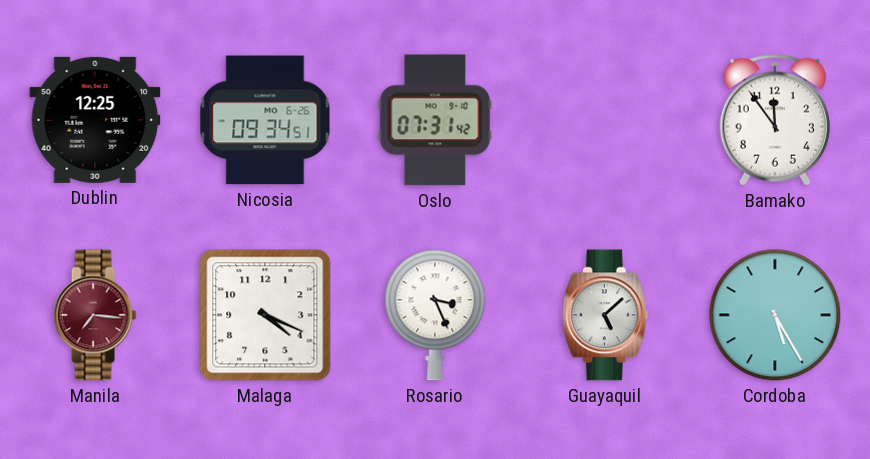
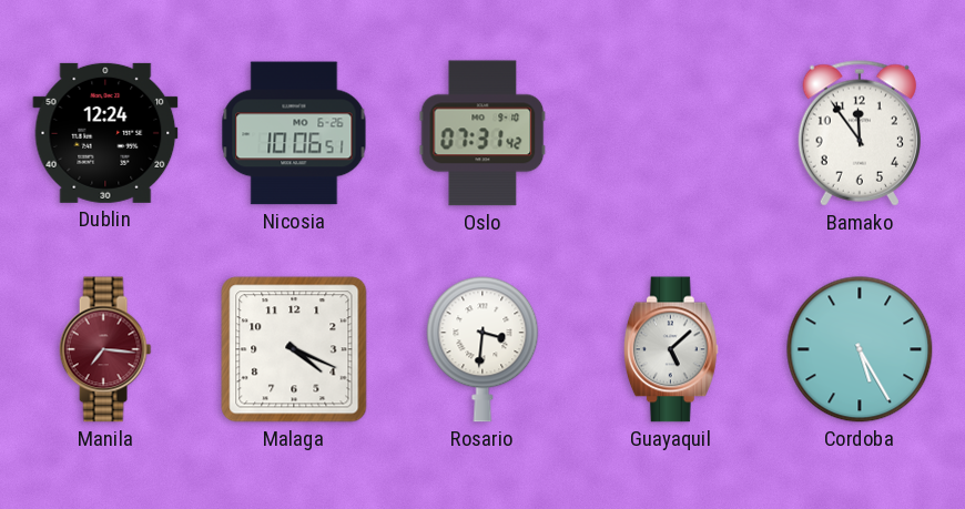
Dublin: 12:25 -> 12:24
Nicosia: 09:34 -> 10:06
Rosario: 3:26 -> 3:31
